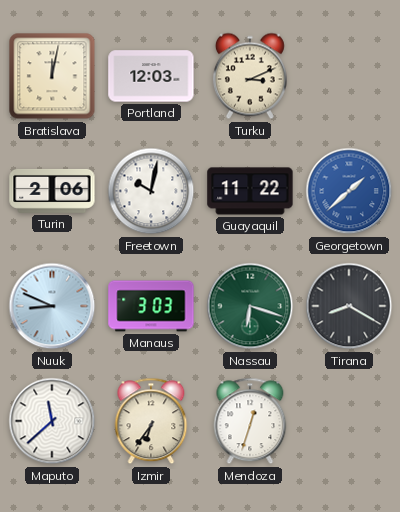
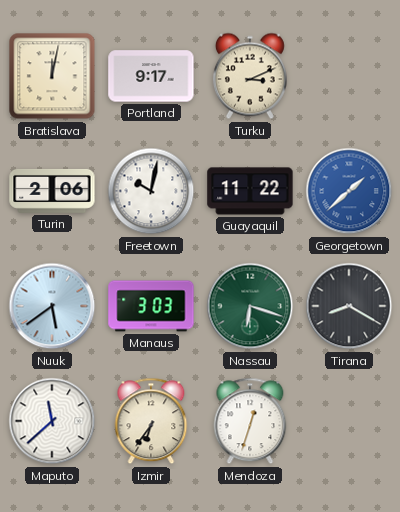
Portland: 12:03 -> 9:17
Nuuk: 8:49 -> 5:39
